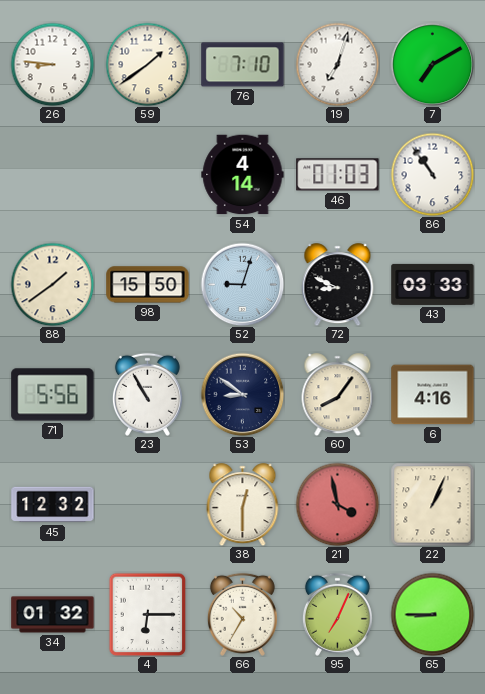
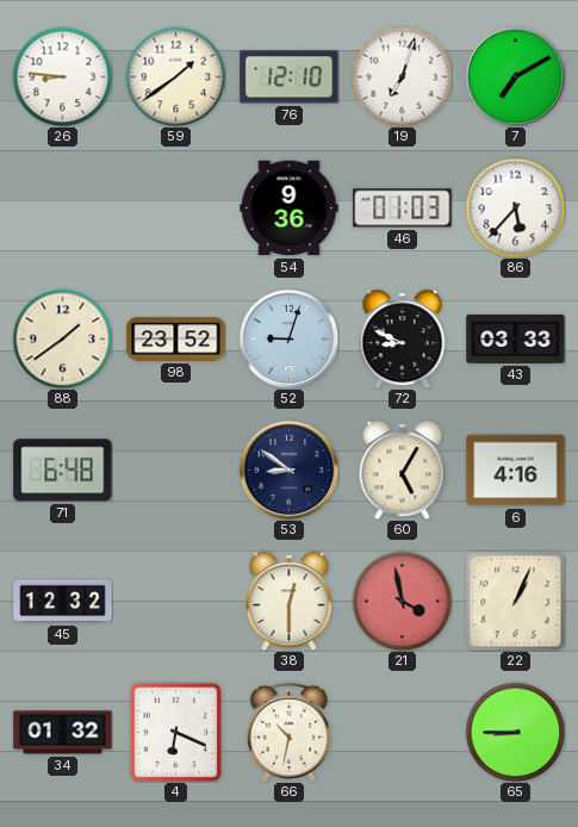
76: 7:10 -> 12:10
54: 4:14 -> 9:36
86: 10:54 -> 5:37
98: 15:50 -> 23:52
71: 5:56 -> 6:48
23: 10:55 -> none
60: 8:06 -> 5:05
4: 6:15 -> 6:19
66: 10:35 -> 10:32
95: 7:04 -> none
